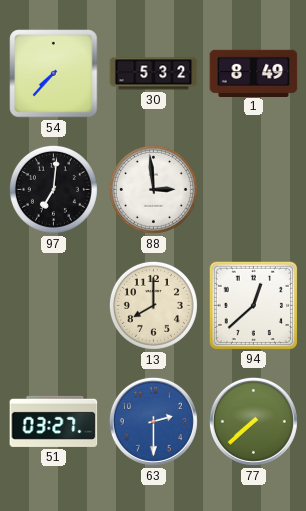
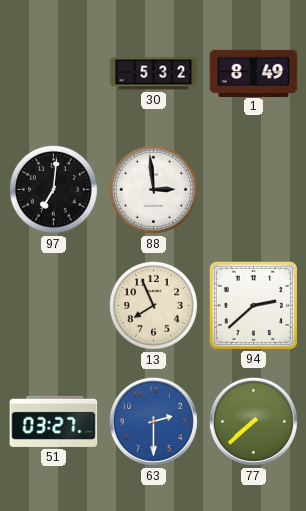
54: 7:37 -> none
13: 8:00 -> 7:56
94: 12:38 -> 2:38
